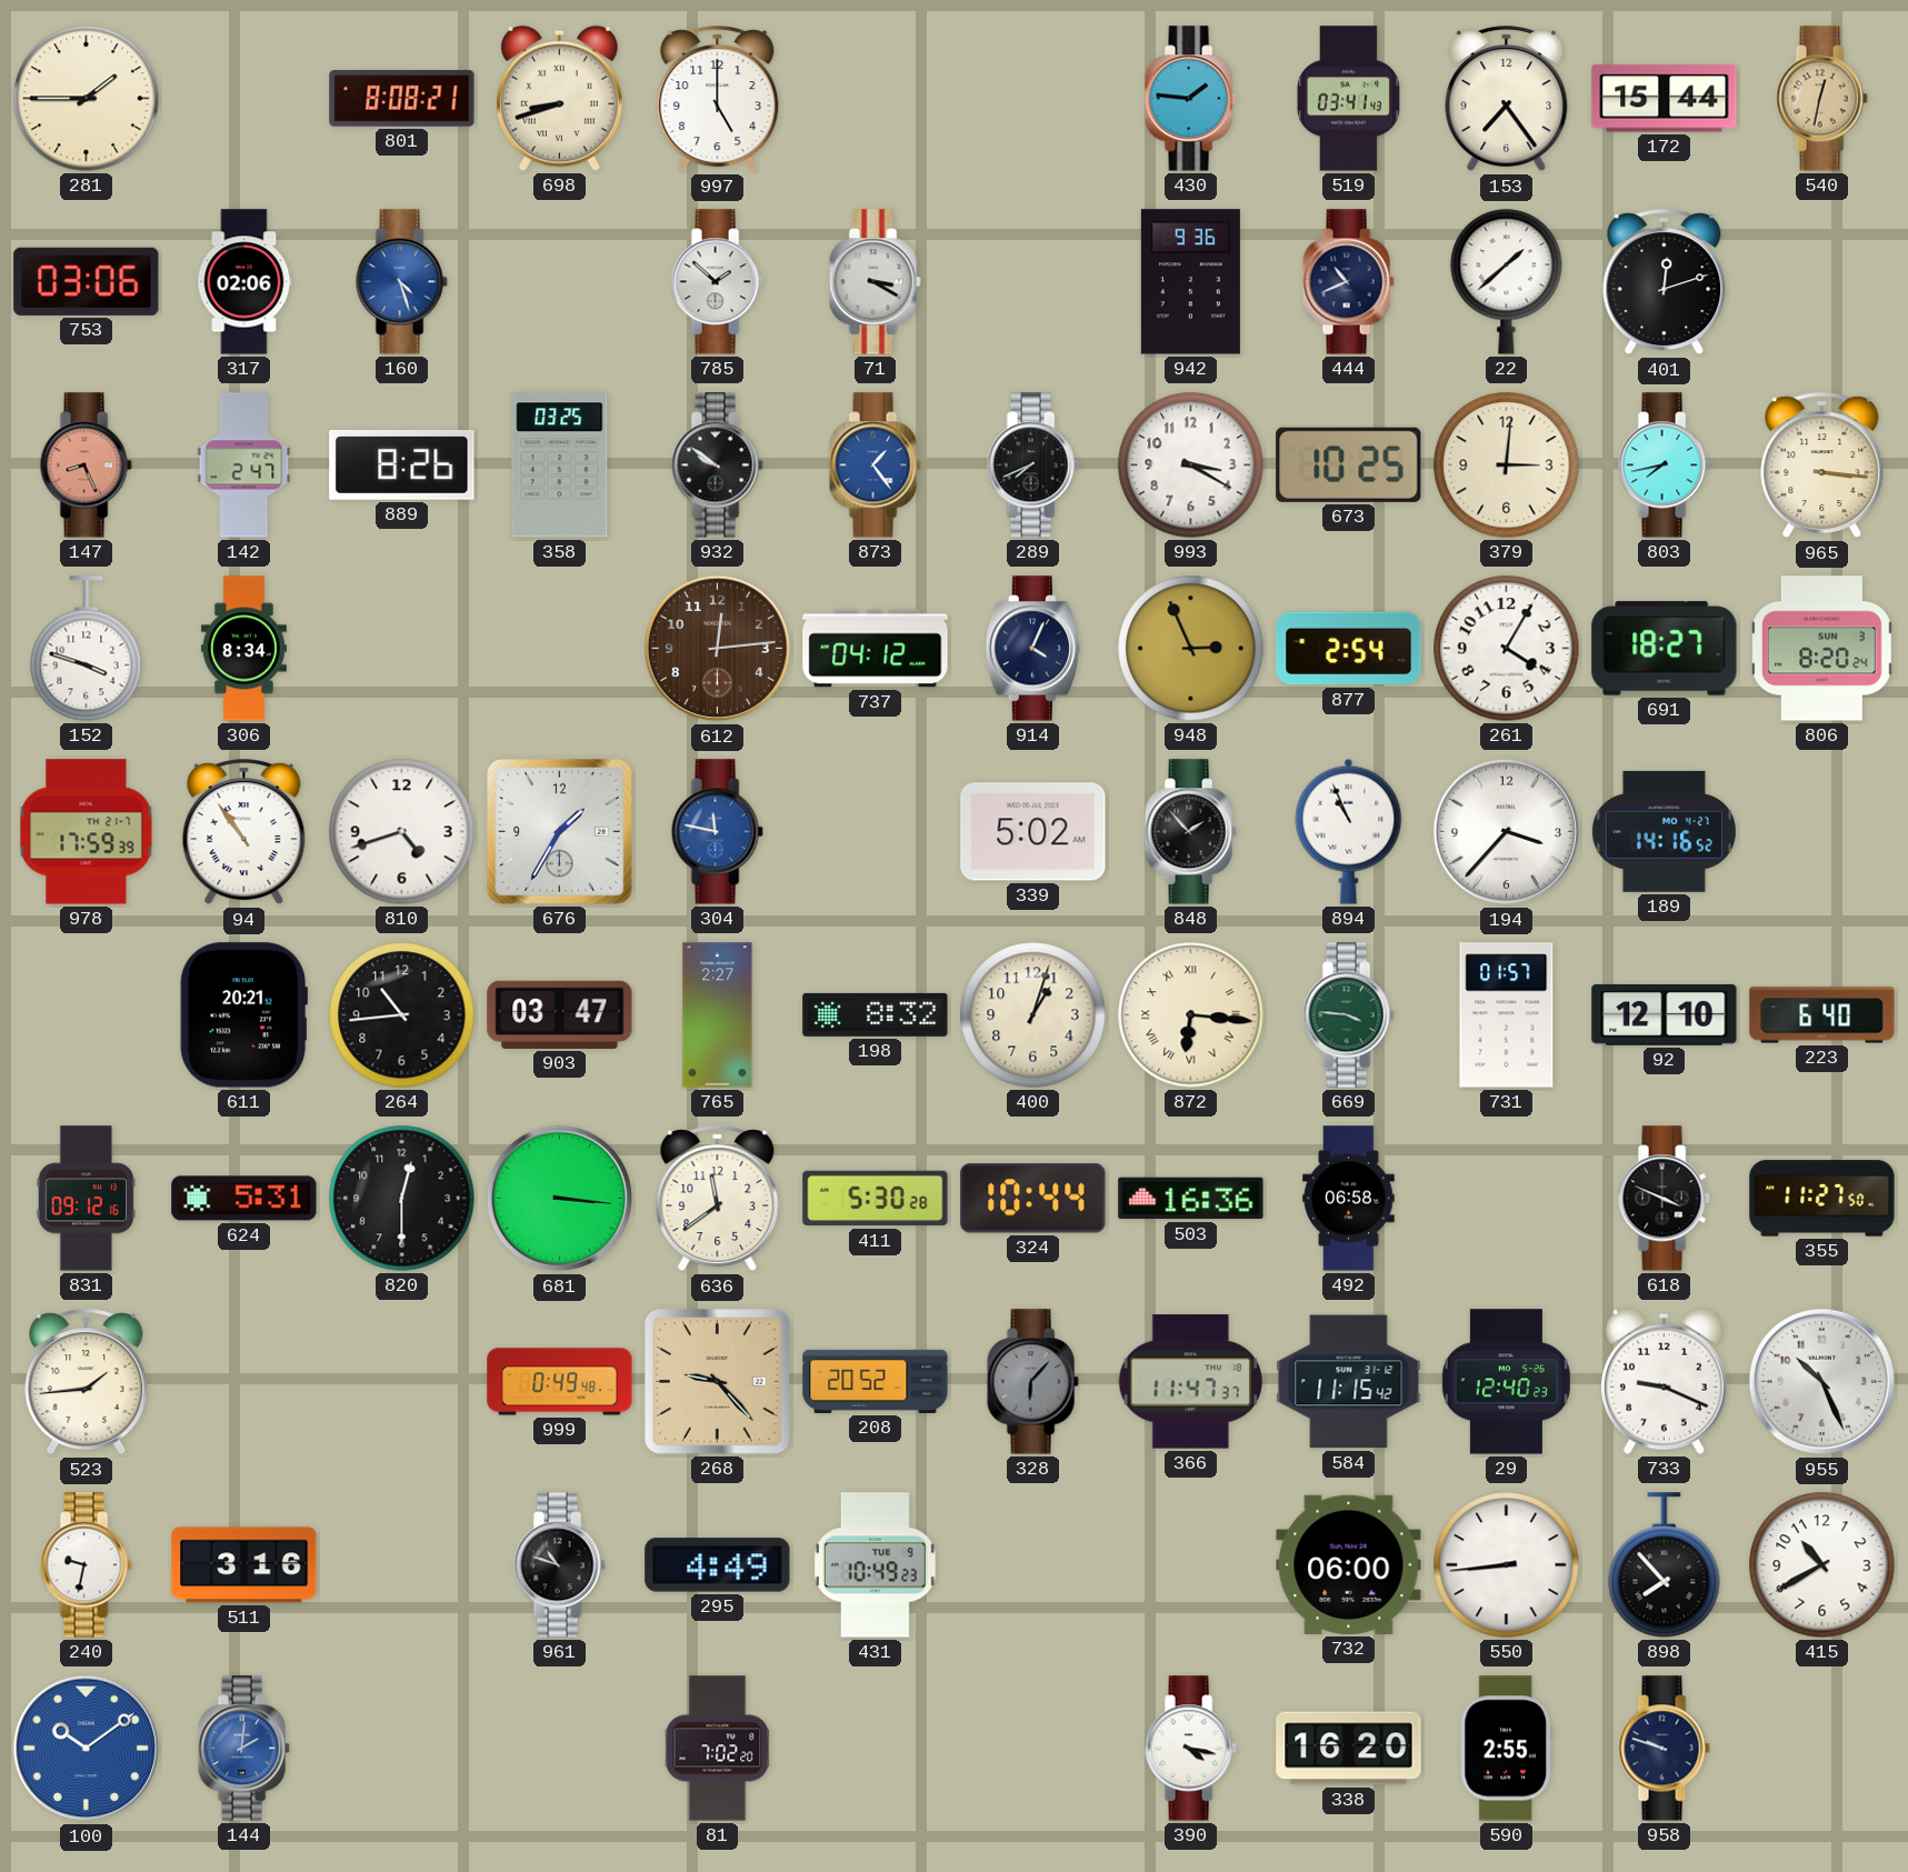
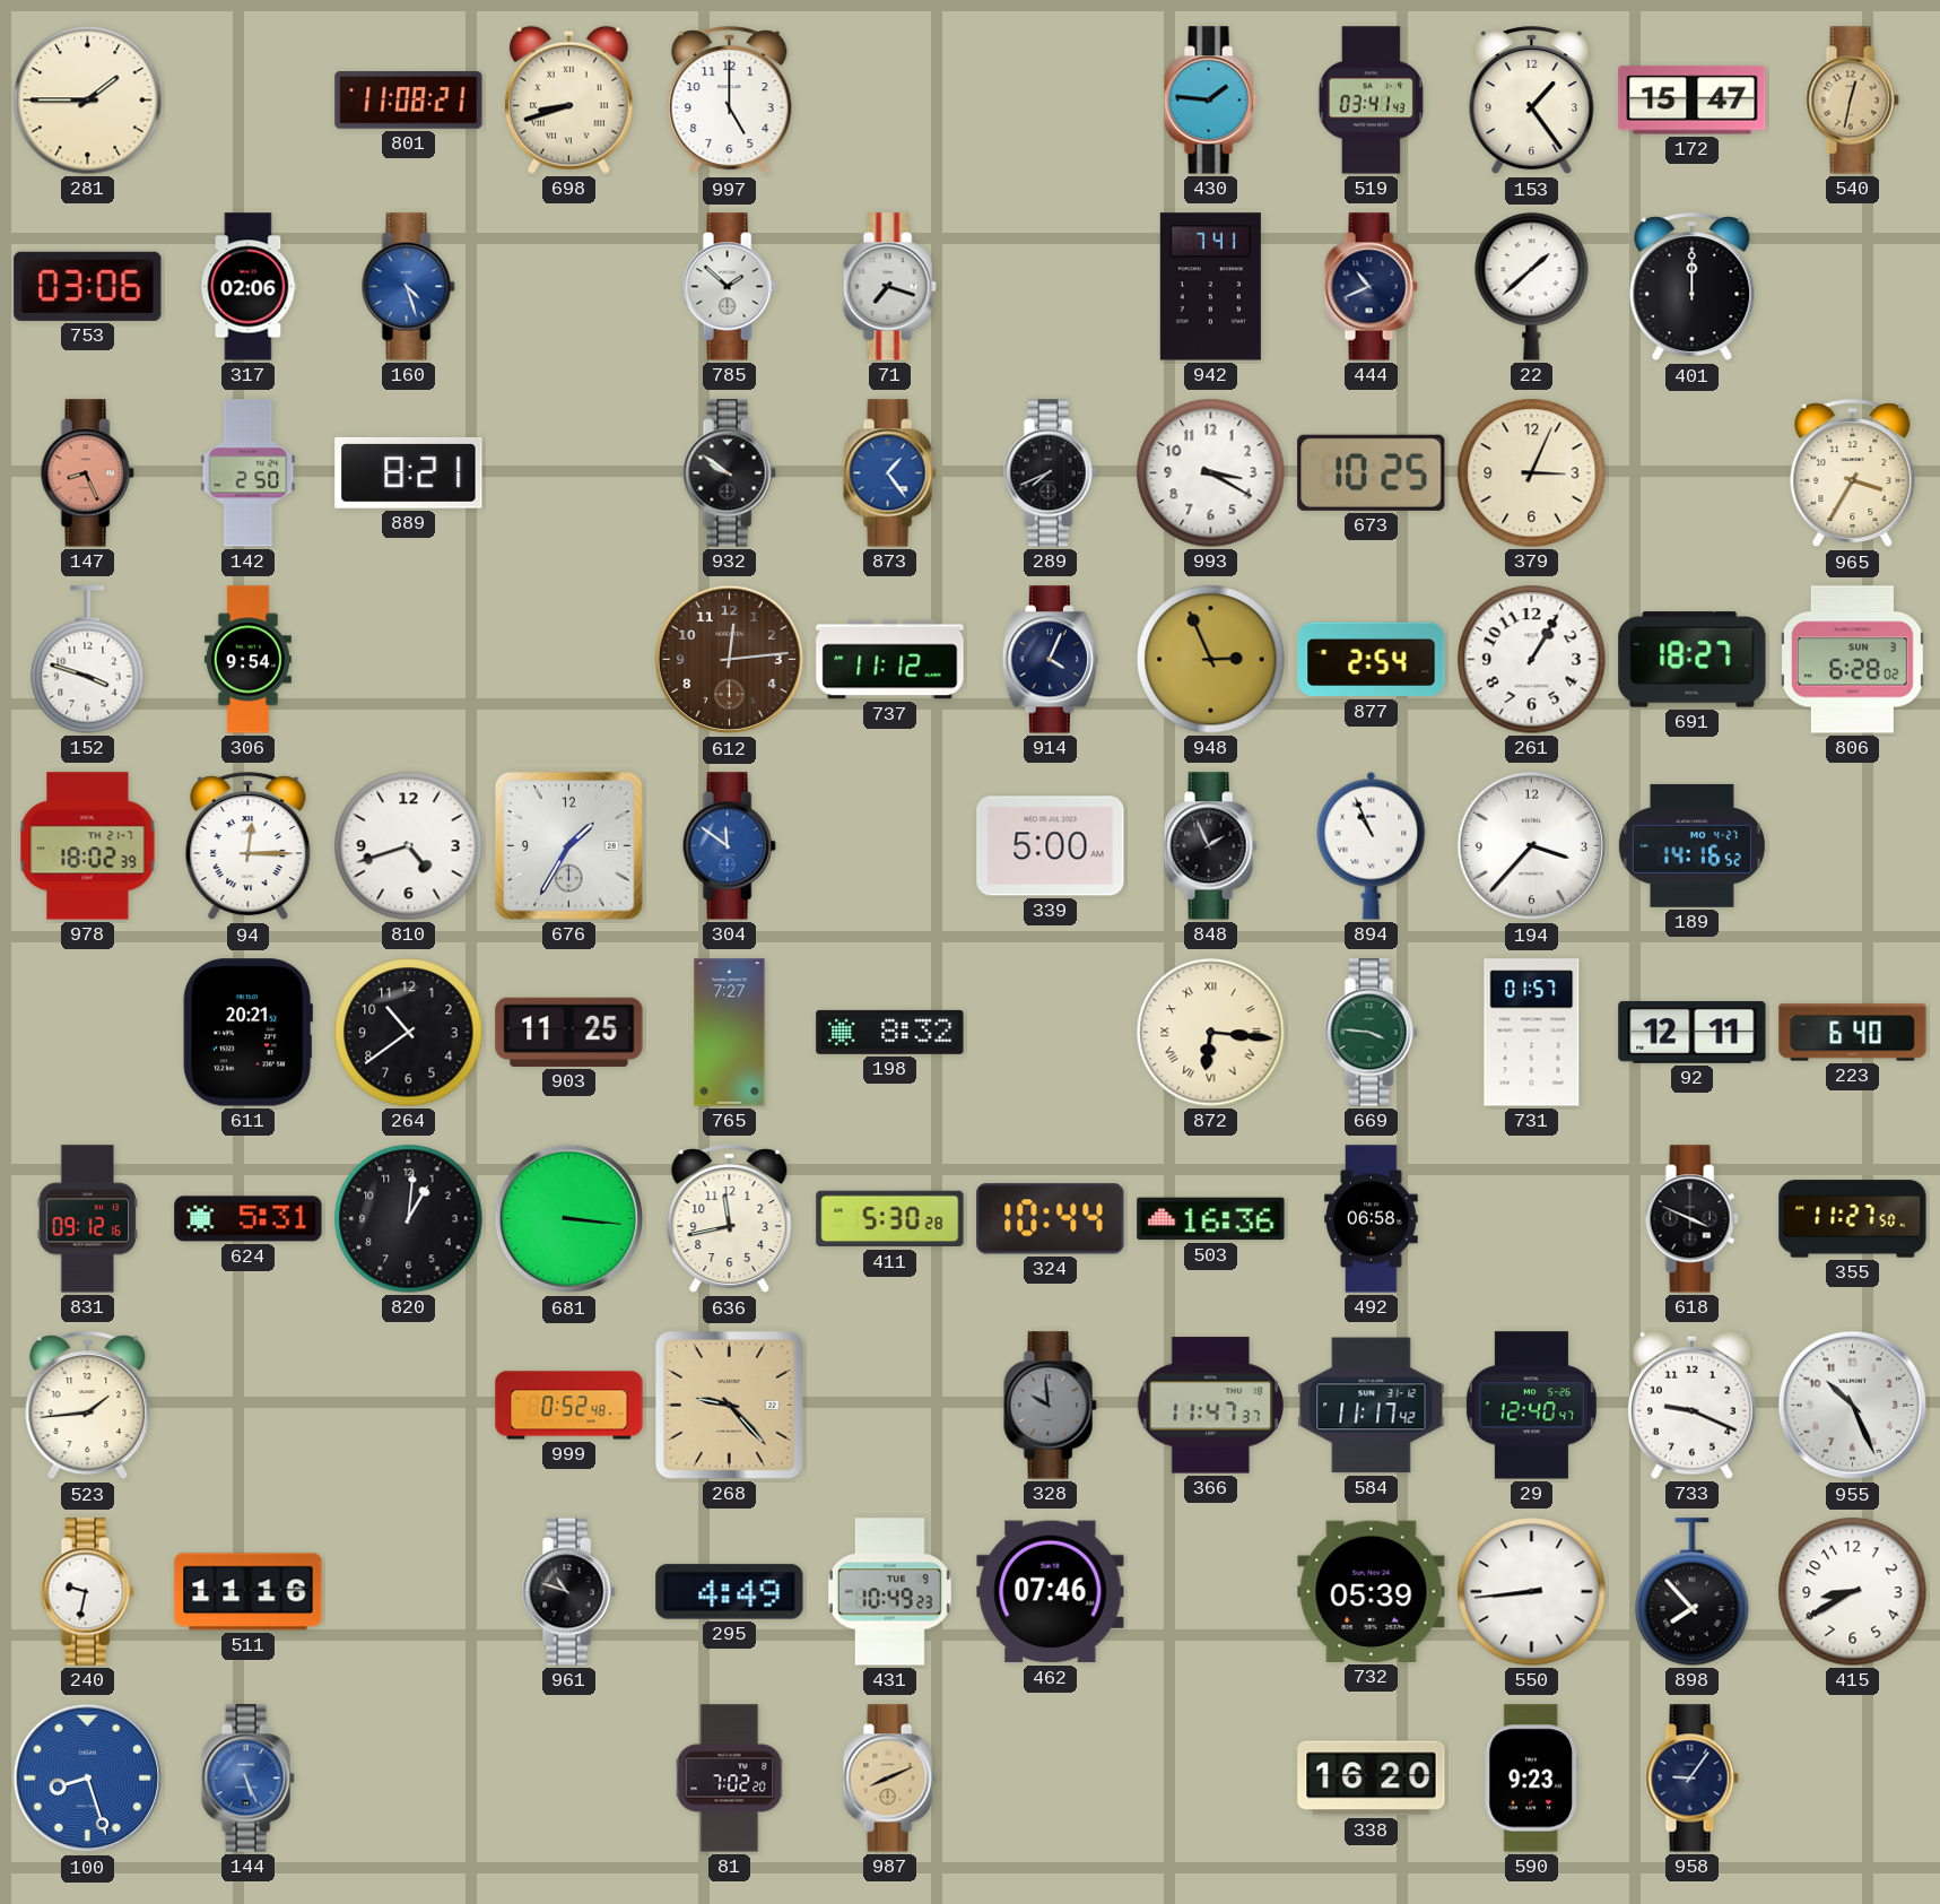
801: 8:08 -> 11:08
153: 7:24 -> 1:24
172: 15:44 -> 15:47
71: 3:20 -> 7:18
942: 9:36 -> 7:41
401: 12:12 -> 12:00
142: 2:47 -> 2:50
889: 8:26 -> 8:21
358: 03:25 -> none
379: 3:01 -> 3:04
803: 7:43 -> none
965: 3:16 -> 3:35
306: 8:34 -> 9:54
737: 04:12 -> 11:12
261: 4:05 -> 1:05
806: 8:20 -> 6:28
978: 17:59 -> 18:02
94: 10:54 -> 12:15
304: 11:47 -> 11:51
339: 5:02 -> 5:00
848: 1:53 -> 1:56
264: 10:44 -> 10:39
903: 03:47 -> 11:25
765: 2:27 -> 7:27
400: 1:03 -> none
92: 12:10 -> 12:11
820: 12:30 -> 1:01
636: 11:39 -> 11:43
999: 0:49 -> 0:52
208: 20:52 -> none
328: 6:07 -> 9:59
584: 11:15 -> 11:17
29: 12:40:23 -> 12:40:47
511: 3:16 -> 11:16
462: none -> 07:46
732: 06:00 -> 05:39
415: 10:40 -> 8:40
100: 10:09 -> 8:27
144: 2:01 -> 5:26
987: none -> 8:11
390: 4:17 -> none
590: 2:55 -> 9:23
958: 9:48 -> 9:06
